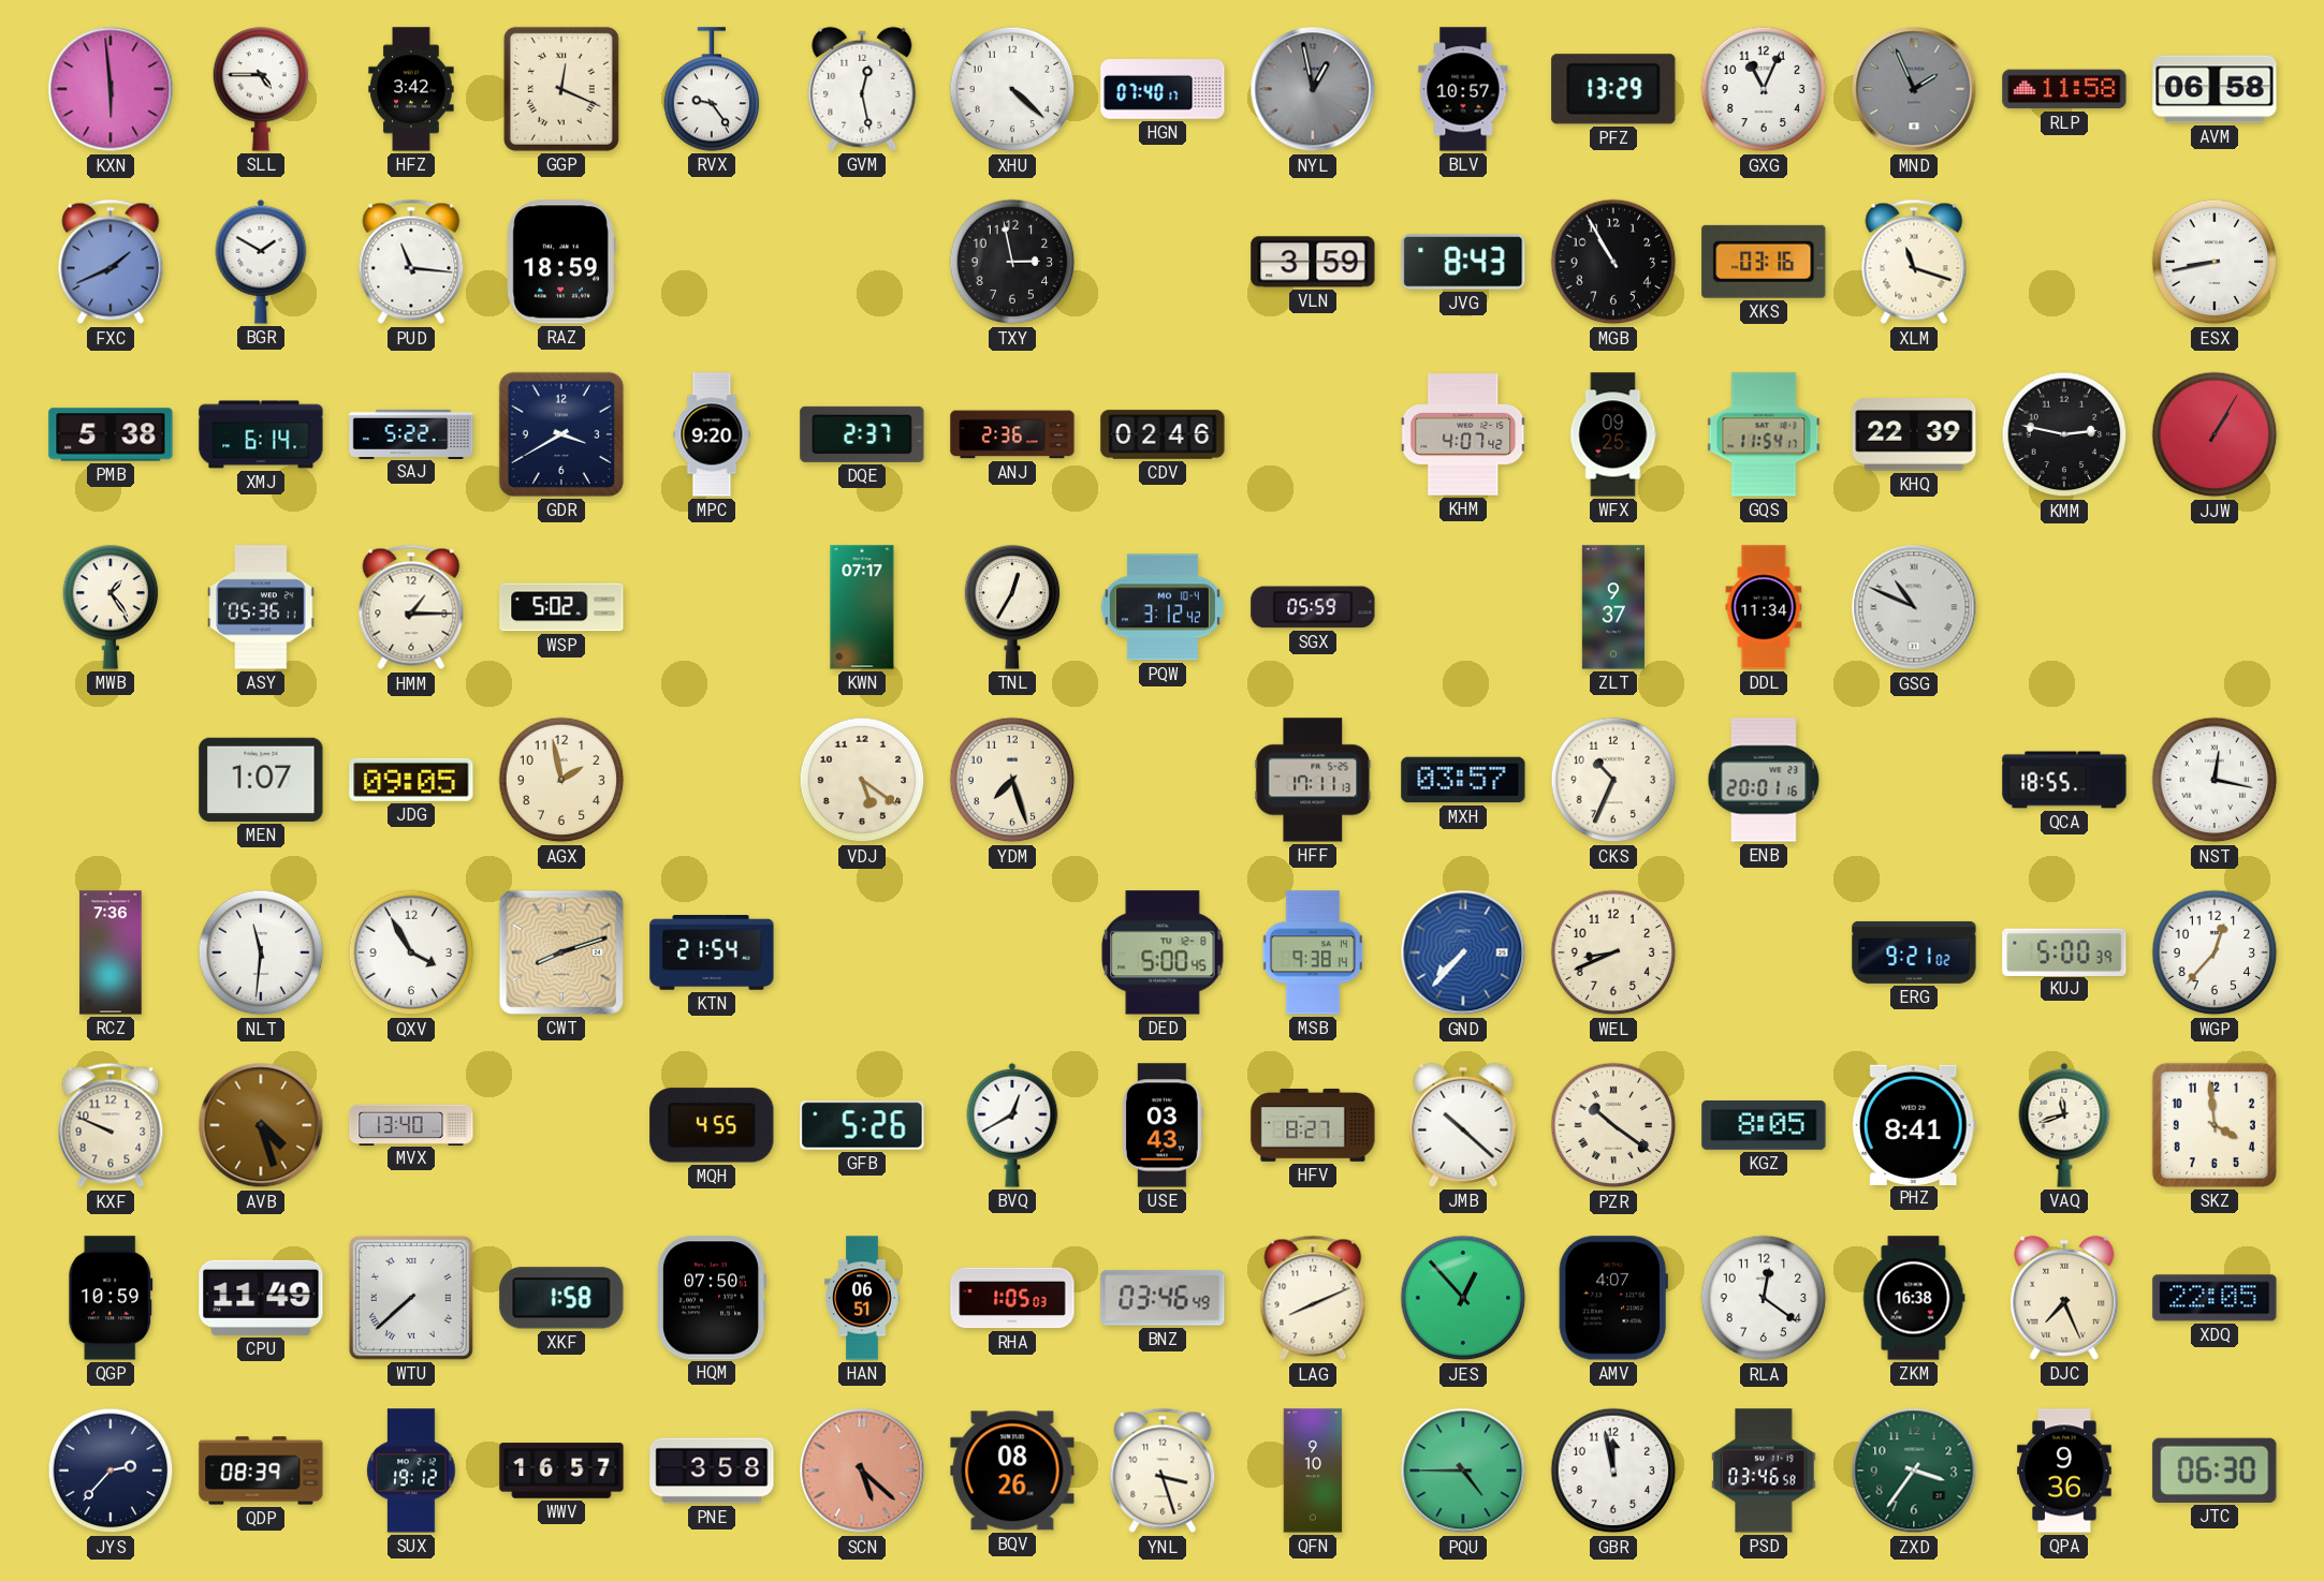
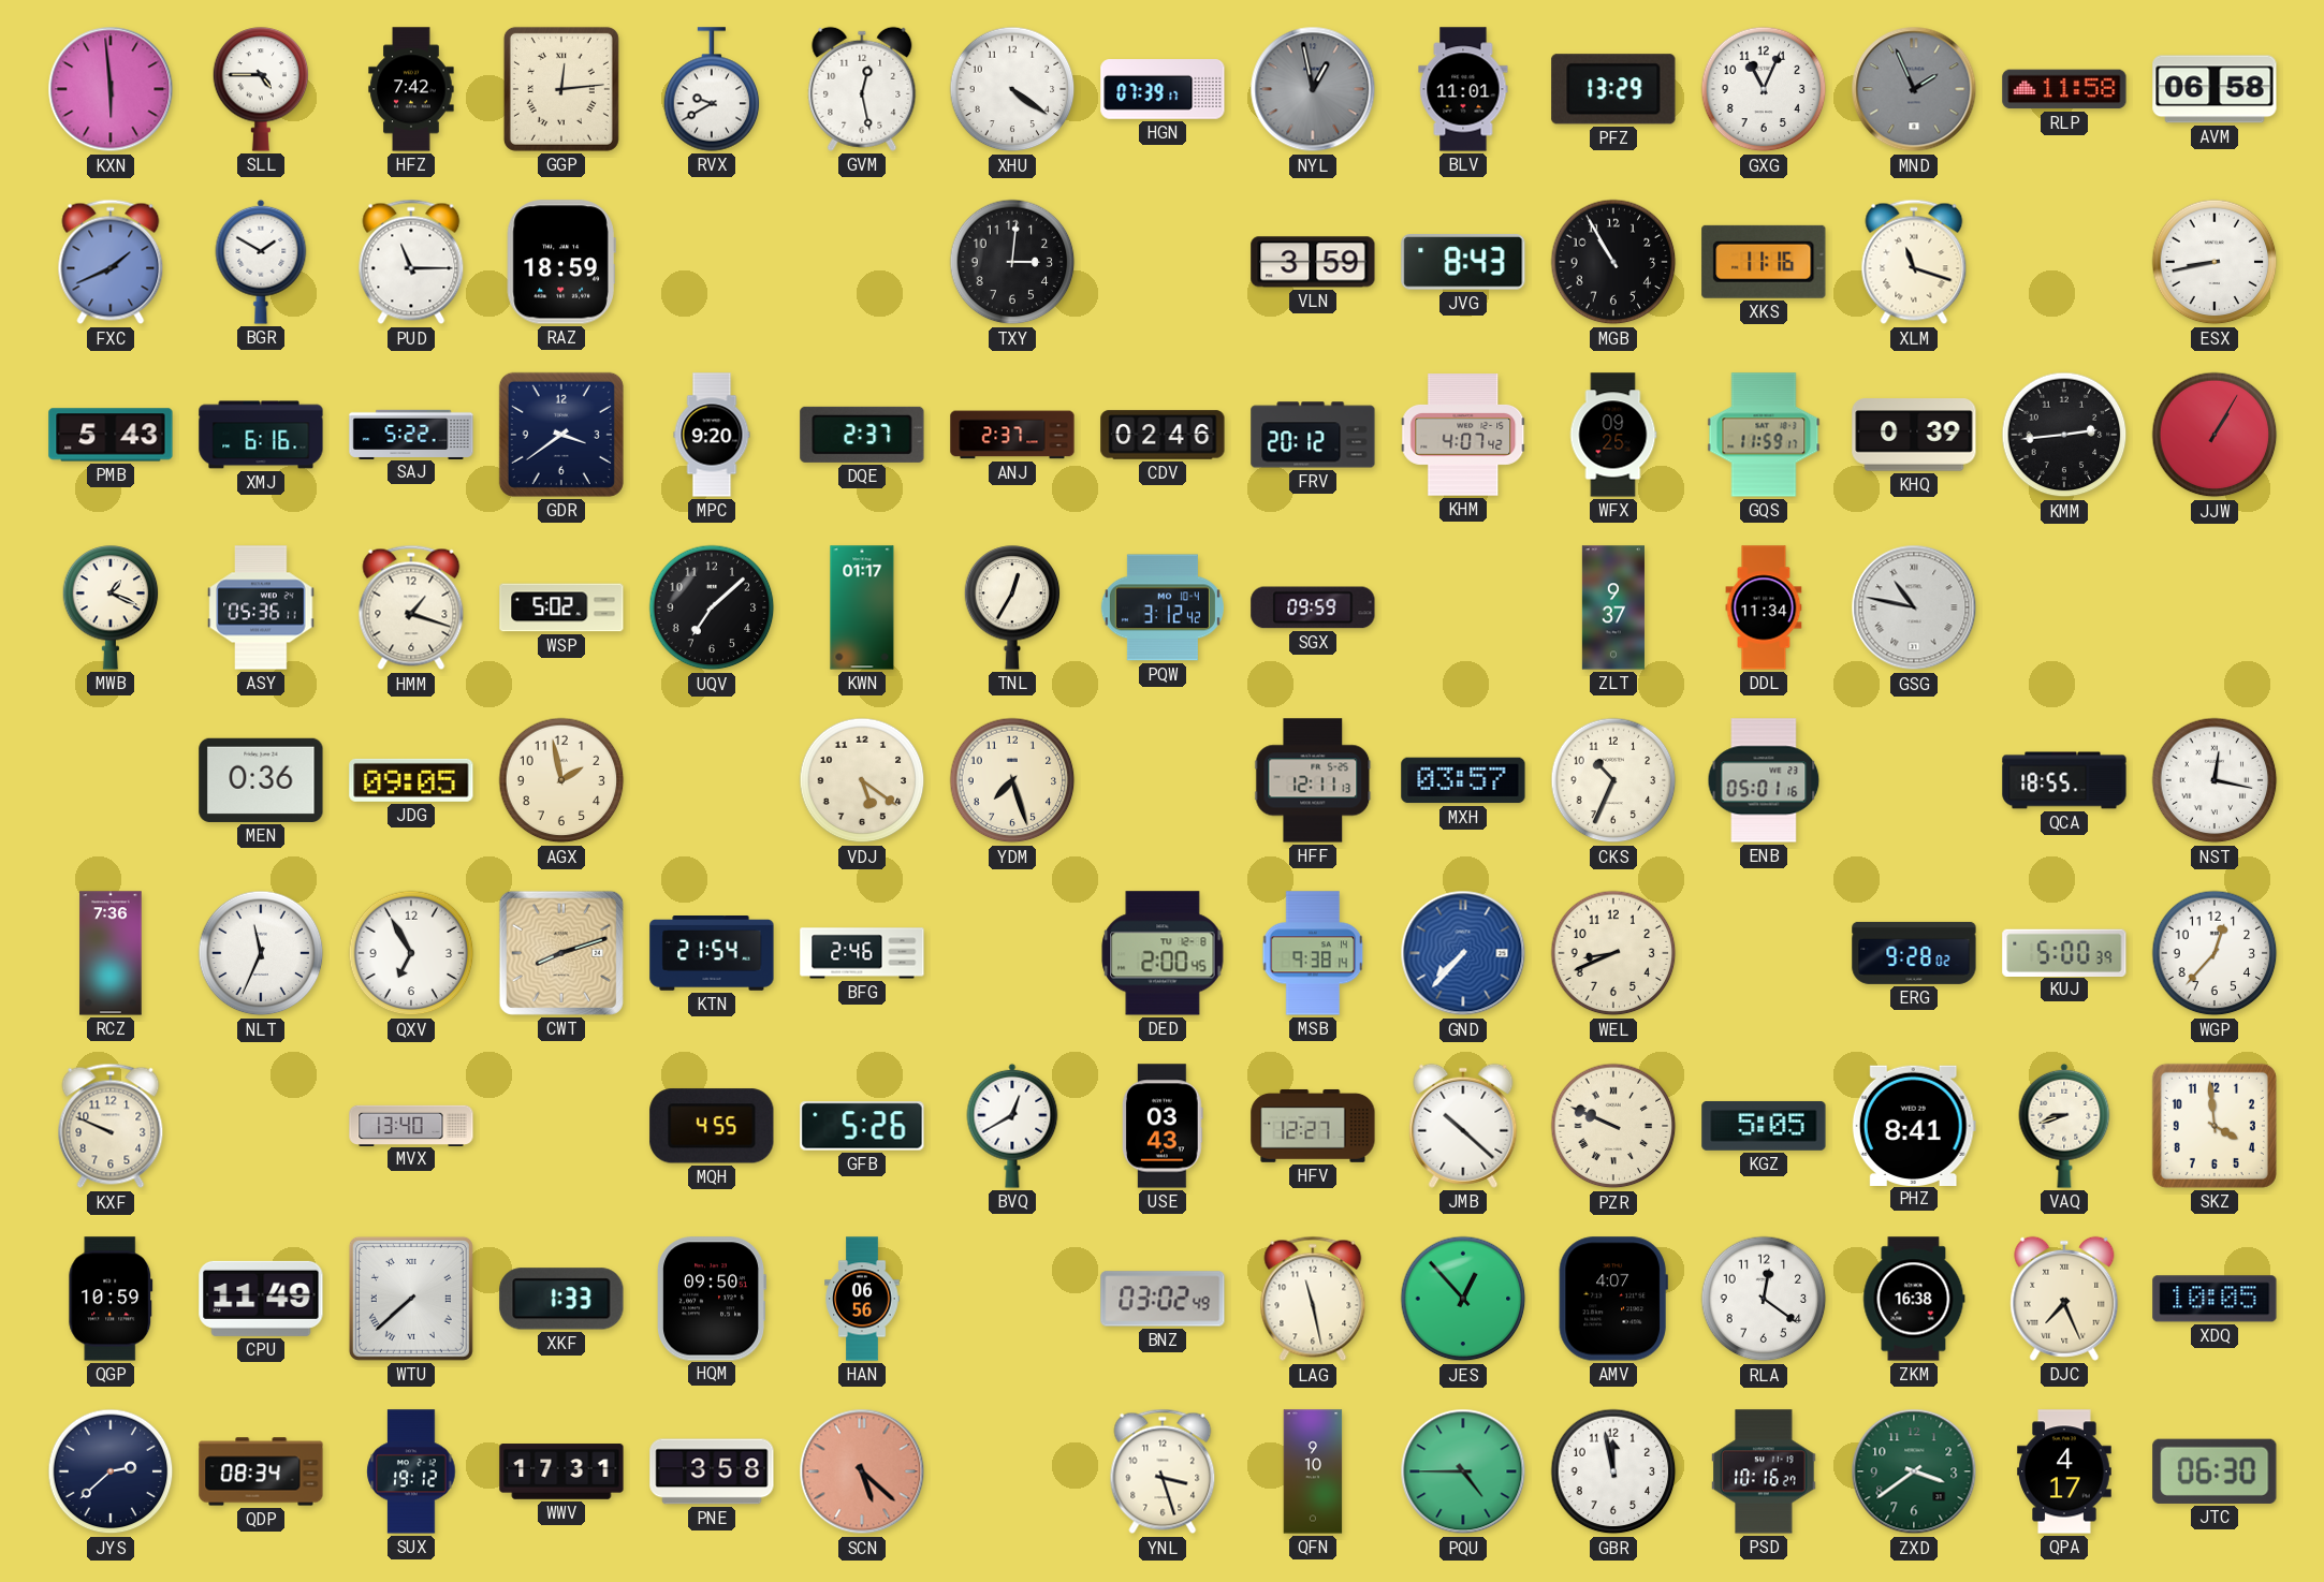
HFZ: 3:42 -> 7:42
GGP: 12:19 -> 12:14
RVX: 9:24 -> 9:40
XHU: 4:22 -> 4:21
HGN: 07:40 -> 07:39
BLV: 10:57 -> 11:01
PUD: 11:16 -> 11:15
TXY: 2:58 -> 3:01
XKS: 03:16 -> 11:16
PMB: 5:38 -> 5:43
XMJ: 6:14 -> 6:16
GDR: 3:40 -> 3:39
ANJ: 2:36 -> 2:37
FRV: none -> 20:12
GQS: 11:54 -> 11:59
KHQ: 22:39 -> 0:39
KMM: 2:47 -> 2:44
MWB: 1:24 -> 1:19
HMM: 1:15 -> 1:18
UQV: none -> 7:08
KWN: 07:17 -> 01:17
SGX: 05:59 -> 09:59
GSG: 10:49 -> 10:47
MEN: 1:07 -> 0:36
HFF: 17:11 -> 12:11
ENB: 20:01 -> 05:01
NLT: 11:31 -> 11:34
QXV: 3:55 -> 6:55
BFG: none -> 2:46
DED: 5:00 -> 2:00
ERG: 9:21 -> 9:28
AVB: 4:27 -> none
HFV: 8:27 -> 12:27
PZR: 10:21 -> 9:49
KGZ: 8:05 -> 5:05
VAQ: 11:42 -> 8:42
XKF: 1:58 -> 1:33
HQM: 07:50 -> 09:50
HAN: 06:51 -> 06:56
RHA: 1:05 -> none
BNZ: 03:46 -> 03:02
LAG: 8:11 -> 11:28
XDQ: 22:05 -> 10:05
JYS: 2:37 -> 2:38
QDP: 08:39 -> 08:34
WWV: 16:57 -> 17:31
BQV: 08:26 -> none
PSD: 03:46 -> 10:16
ZXD: 3:36 -> 3:39
QPA: 9:36 -> 4:17
